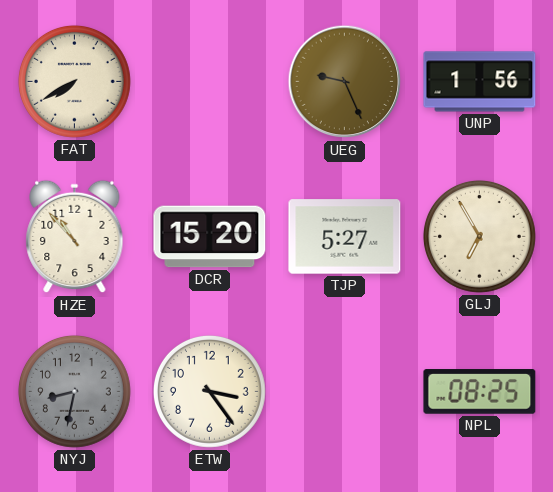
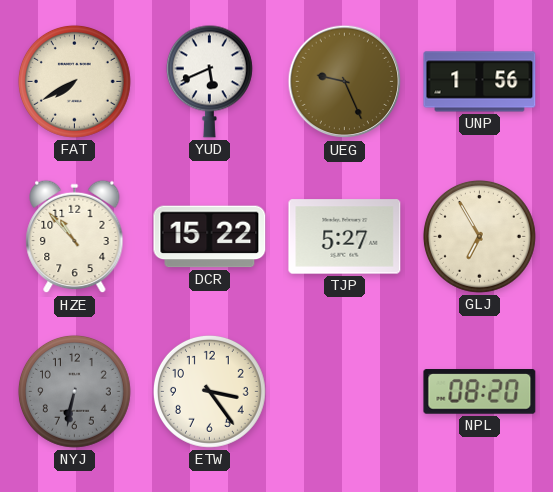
YUD: none -> 5:41
DCR: 15:20 -> 15:22
NYJ: 8:32 -> 6:32
NPL: 08:25 -> 08:20
